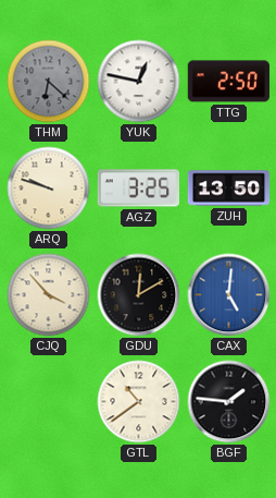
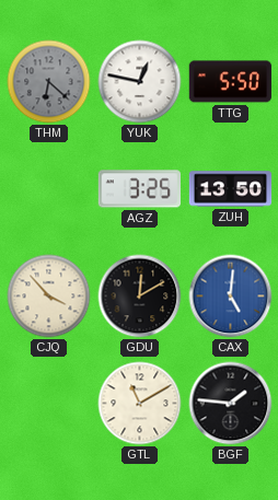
TTG: 2:50 -> 5:50
ARQ: 9:48 -> none
GTL: 10:39 -> 11:10
